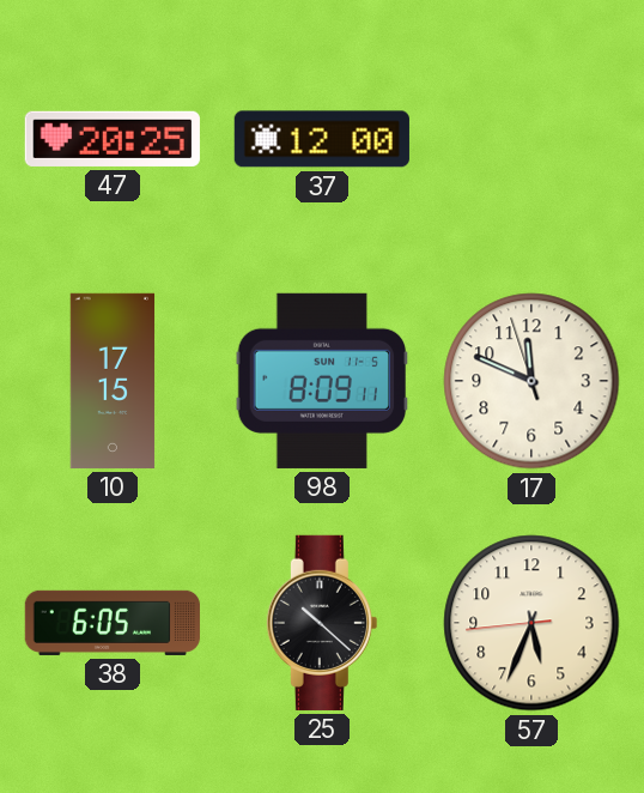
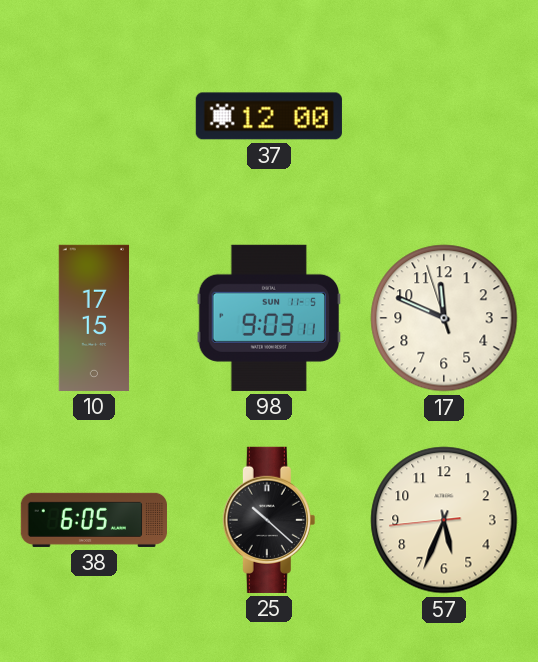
47: 20:25 -> none
98: 8:09 -> 9:03
